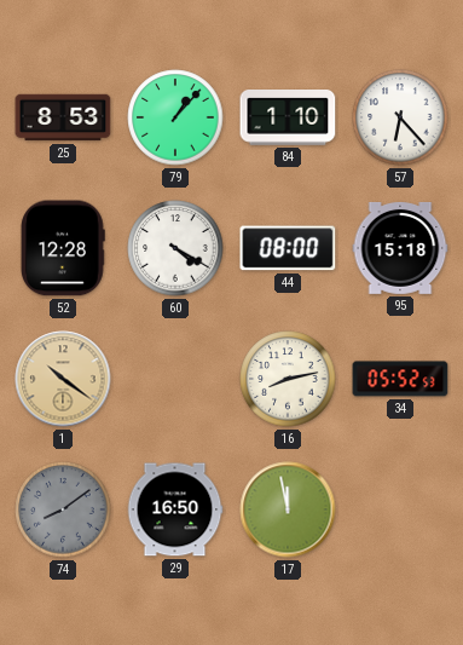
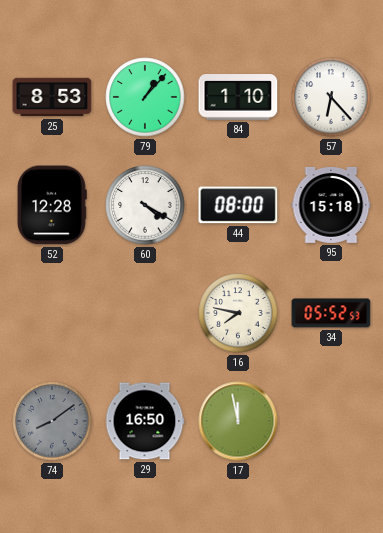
1: 10:21 -> none
16: 8:13 -> 7:47
